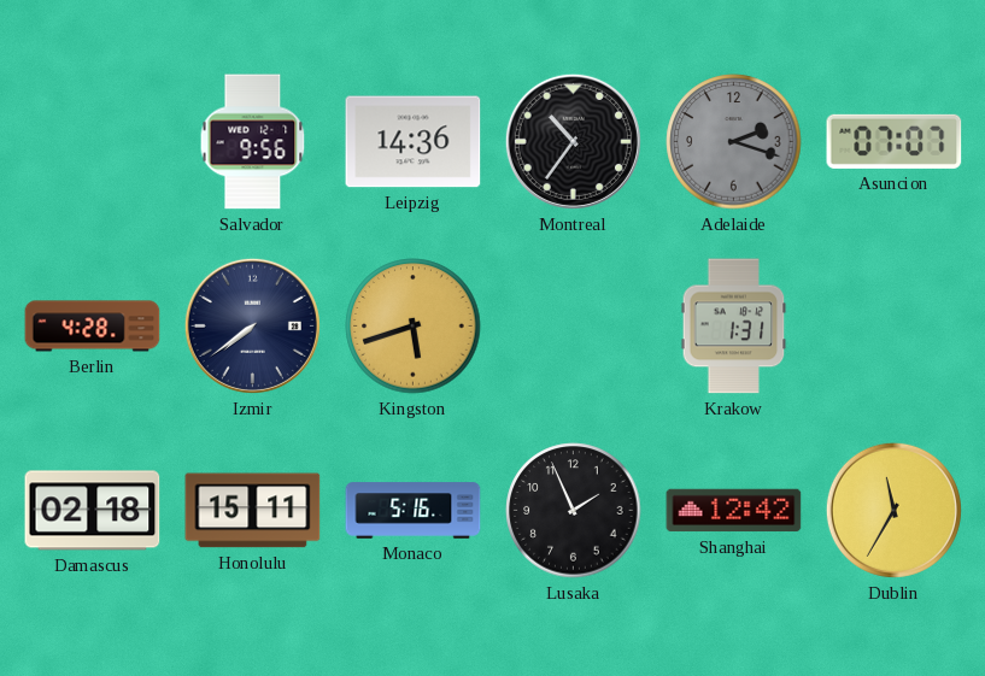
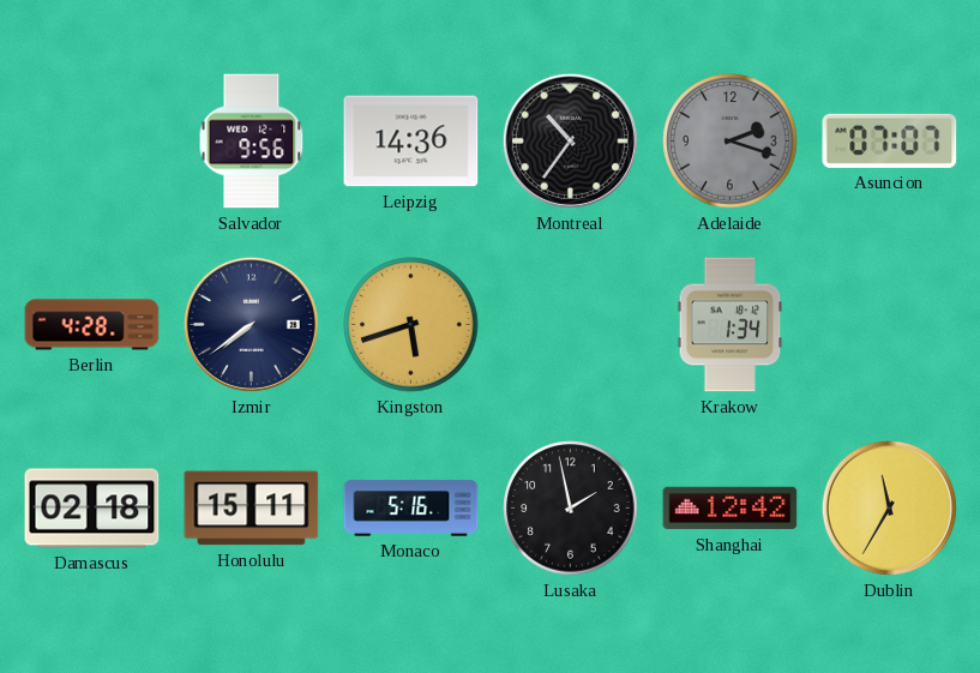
Krakow: 1:31 -> 1:34
Lusaka: 1:56 -> 1:58
